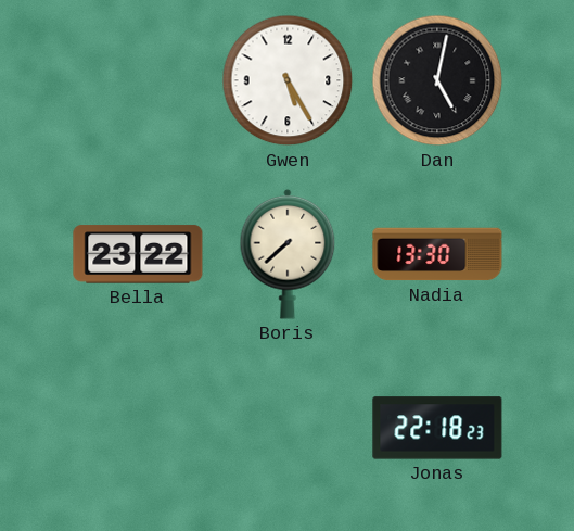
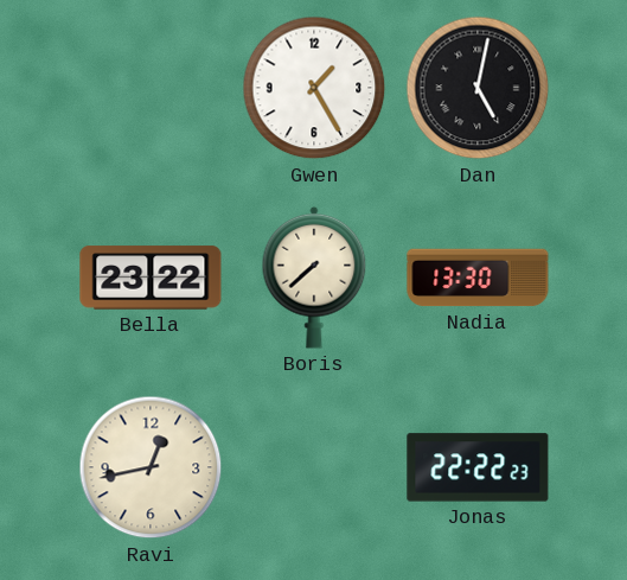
Gwen: 5:25 -> 1:25
Ravi: none -> 12:43
Jonas: 22:18 -> 22:22
